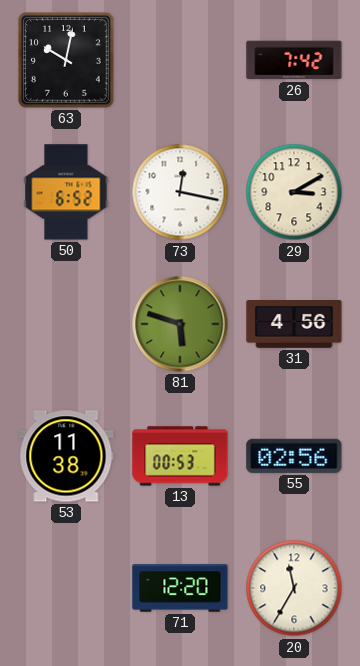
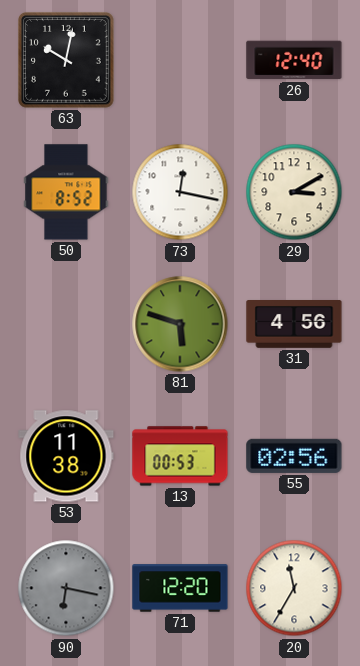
26: 7:42 -> 12:40
50: 6:52 -> 8:52
90: none -> 6:17
